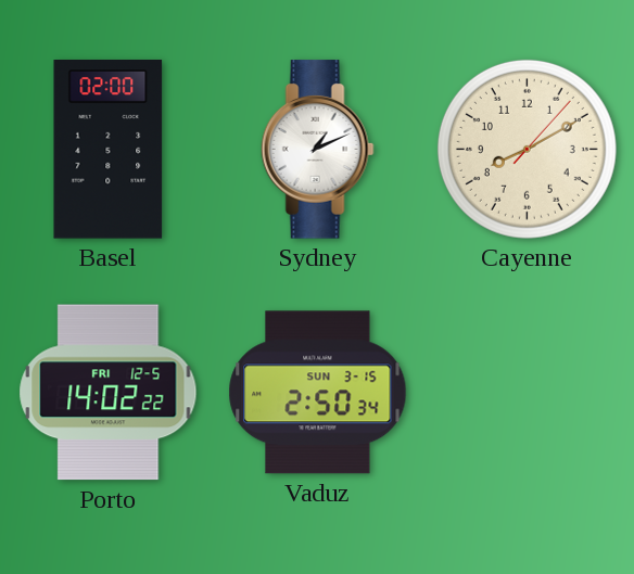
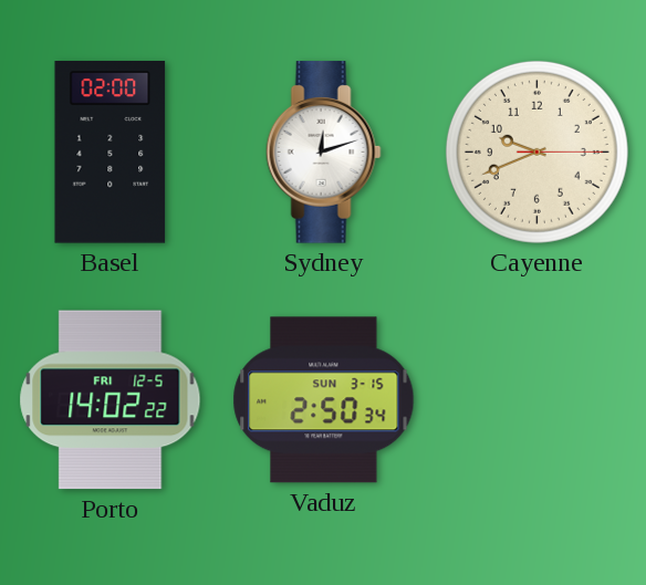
Sydney: 1:11 -> 12:12
Cayenne: 8:10 -> 9:41
